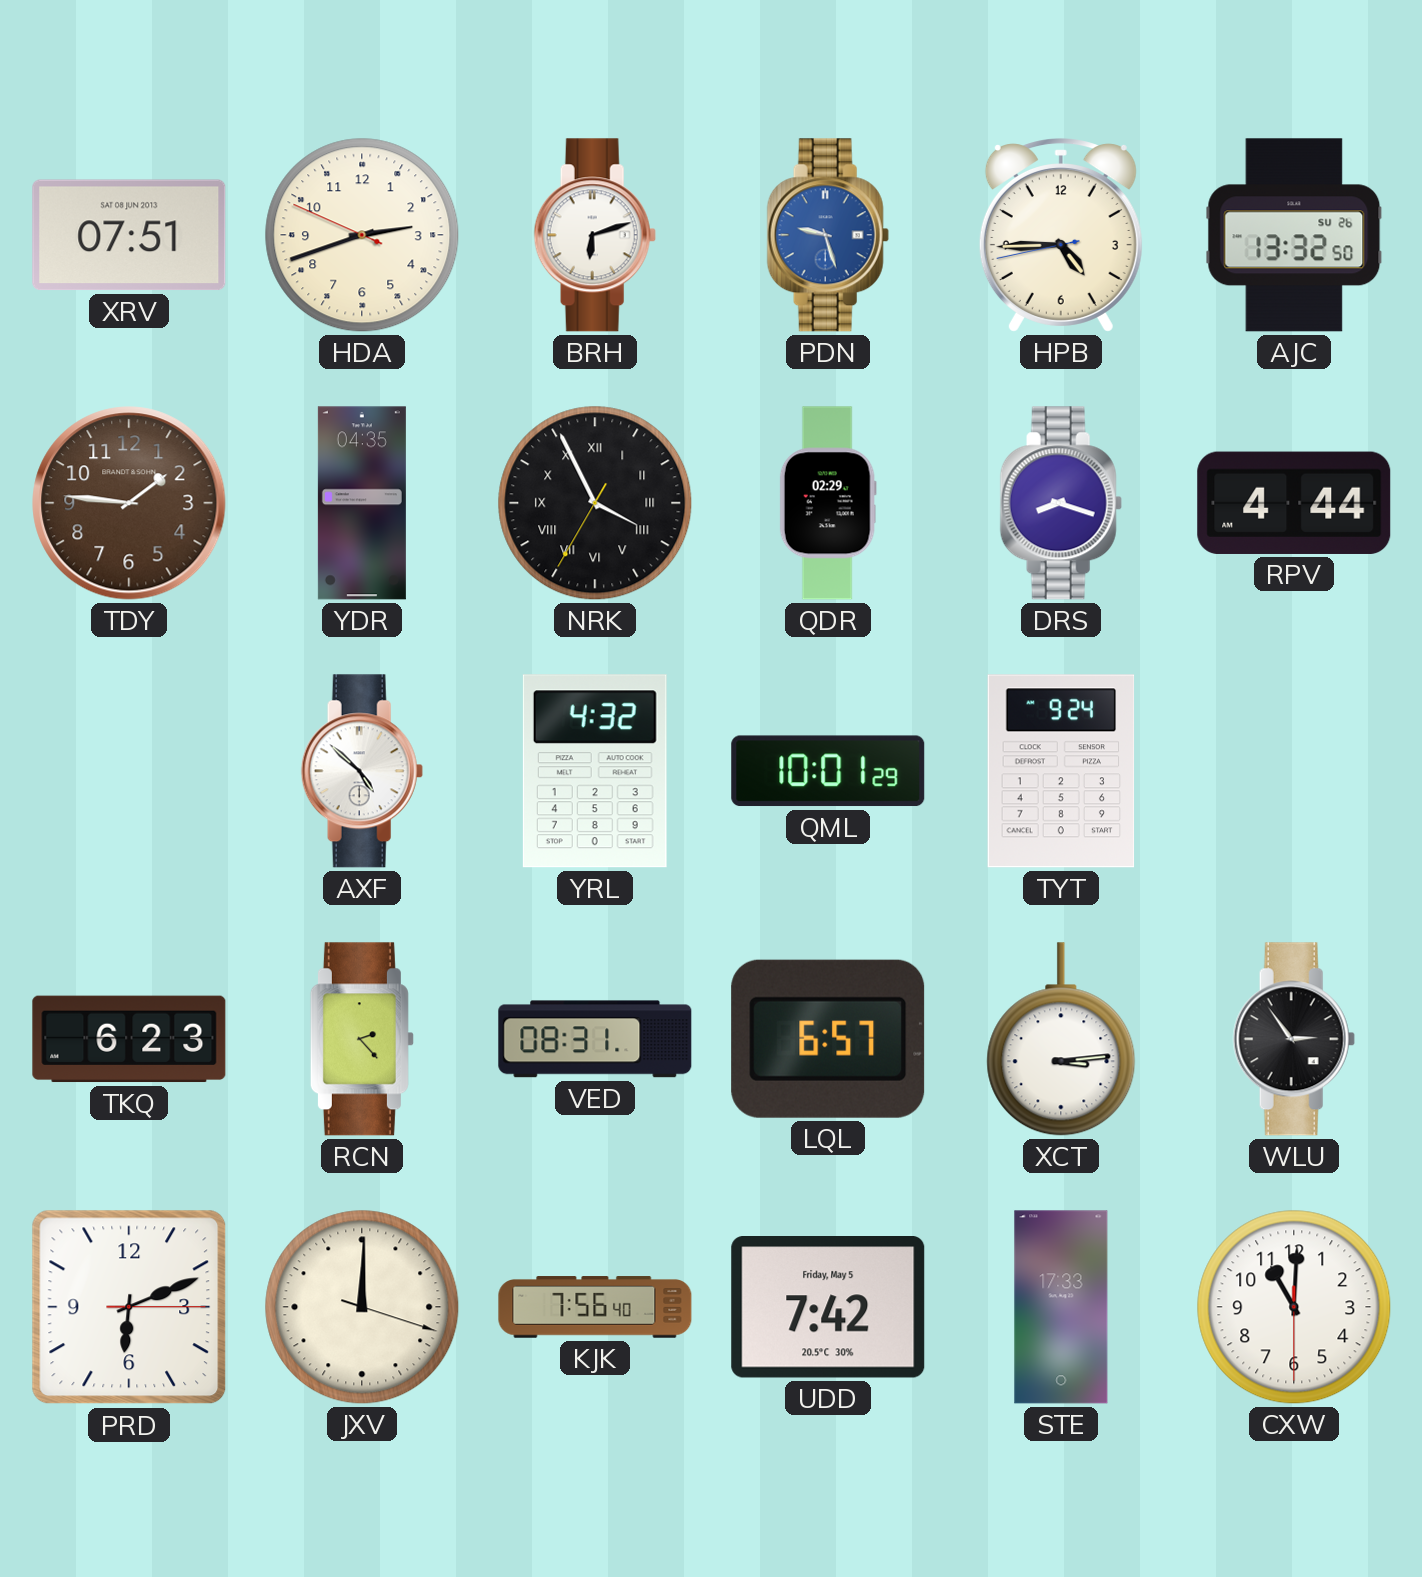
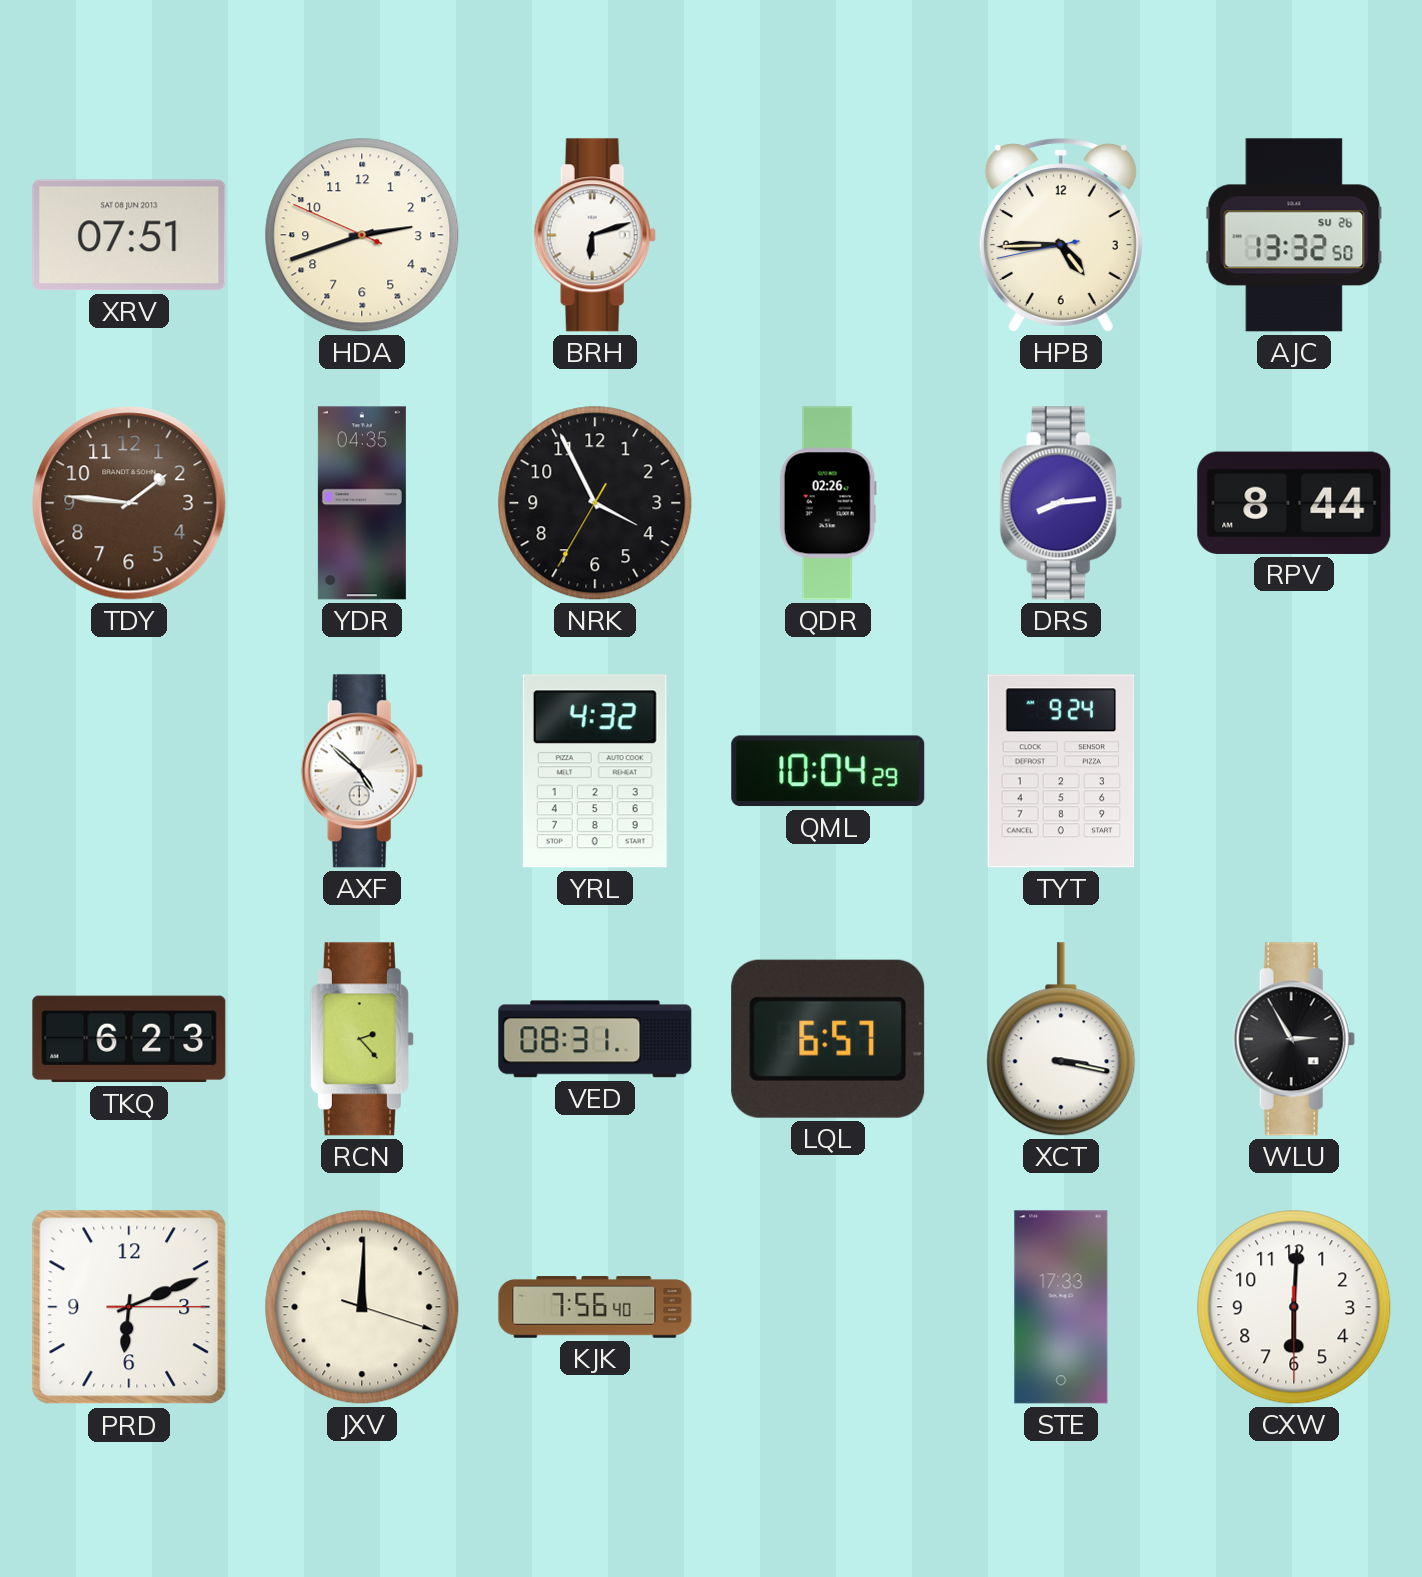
PDN: 9:27 -> none
NRK numerals: Roman -> Arabic
QDR: 02:29 -> 02:26
DRS: 8:18 -> 8:14
RPV: 4:44 -> 8:44
QML: 10:01 -> 10:04
XCT: 3:14 -> 3:17
WLU: 2:54 -> 2:55
UDD: 7:42 -> none
CXW: 11:00 -> 6:00
